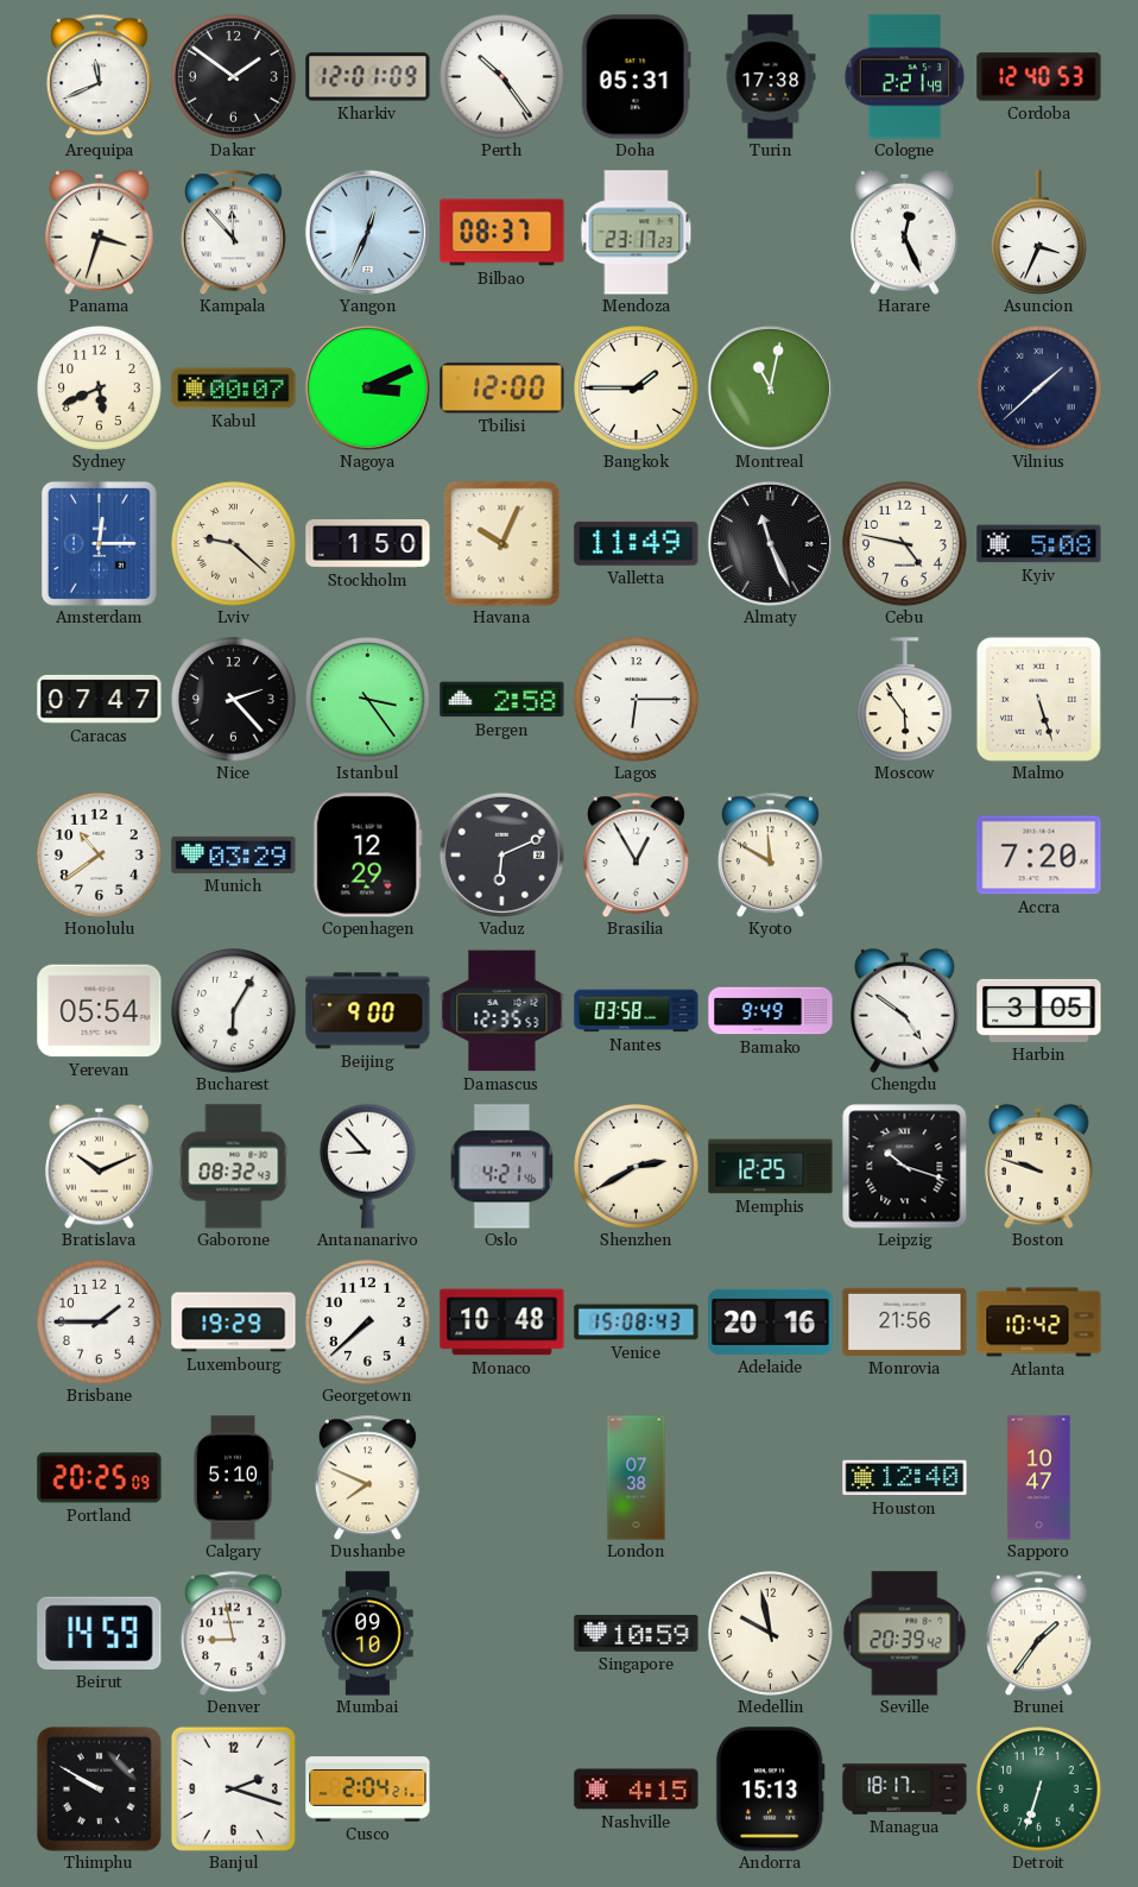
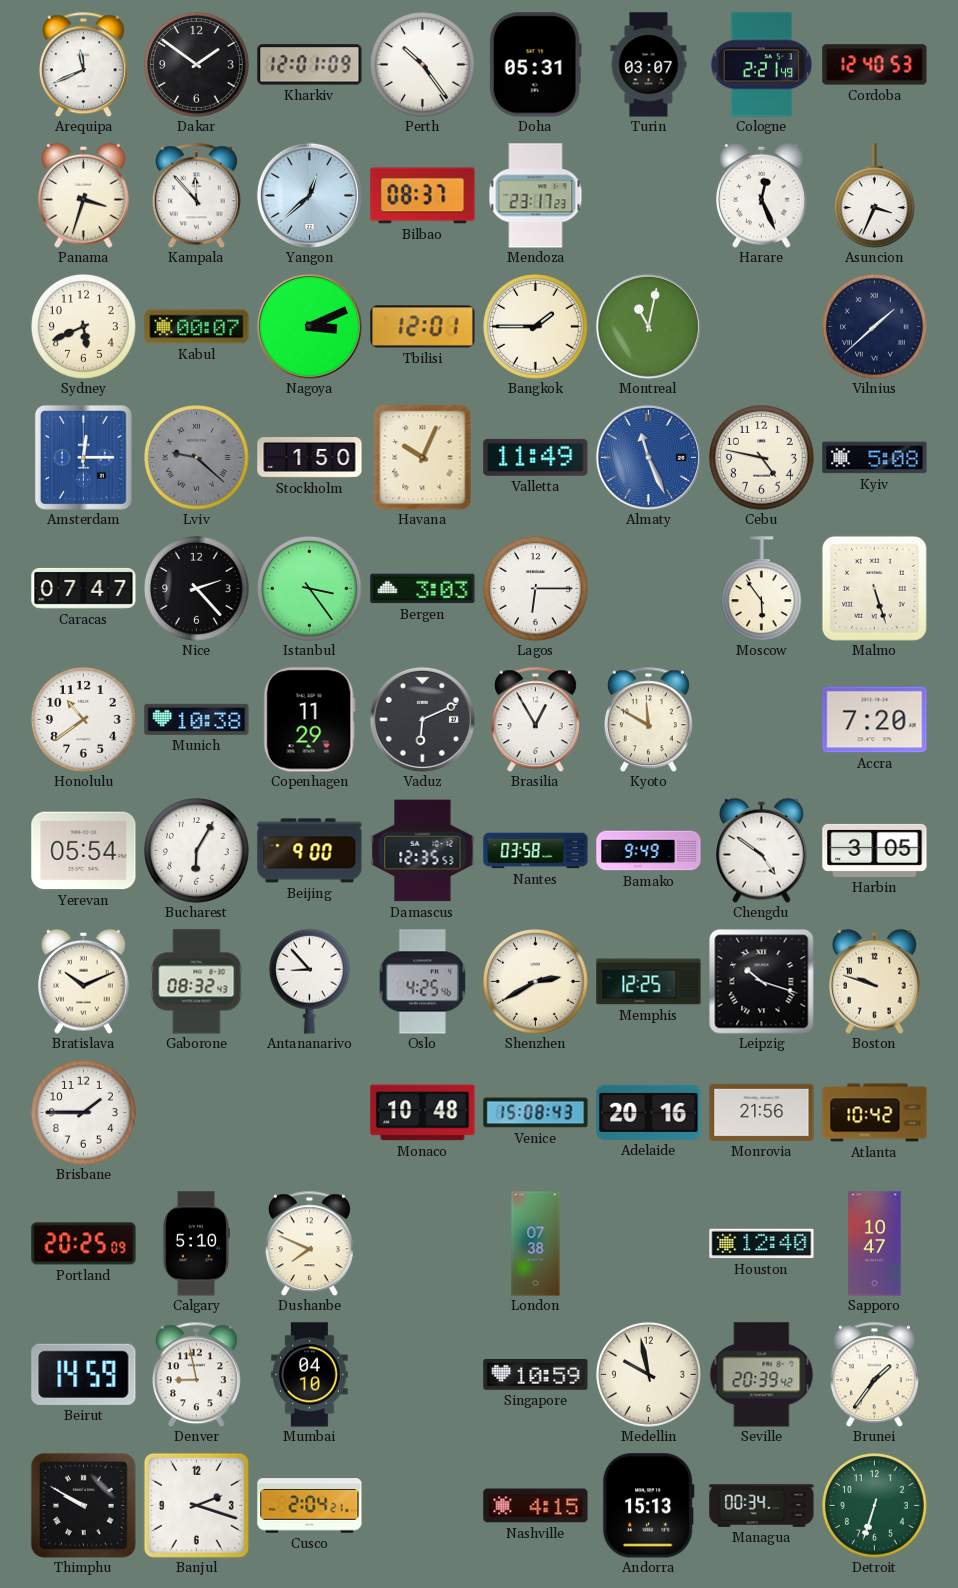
Turin: 17:38 -> 03:07
Yangon: 12:34 -> 12:38
Tbilisi: 12:00 -> 12:01
Lviv dial: cream -> grey
Almaty dial: black -> blue
Bergen: 2:58 -> 3:03
Munich: 03:29 -> 10:38
Copenhagen: 12:29 -> 11:29
Oslo: 4:21 -> 4:25
Luxembourg: 19:29 -> none
Georgetown: 7:38 -> none
Mumbai: 09:10 -> 04:10
Managua: 18:17 -> 00:34
